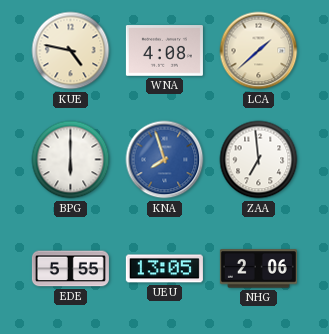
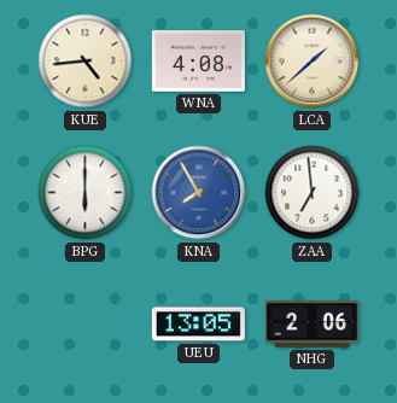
KUE: 4:47 -> 4:44
KNA: 7:57 -> 7:55
EDE: 5:55 -> none
